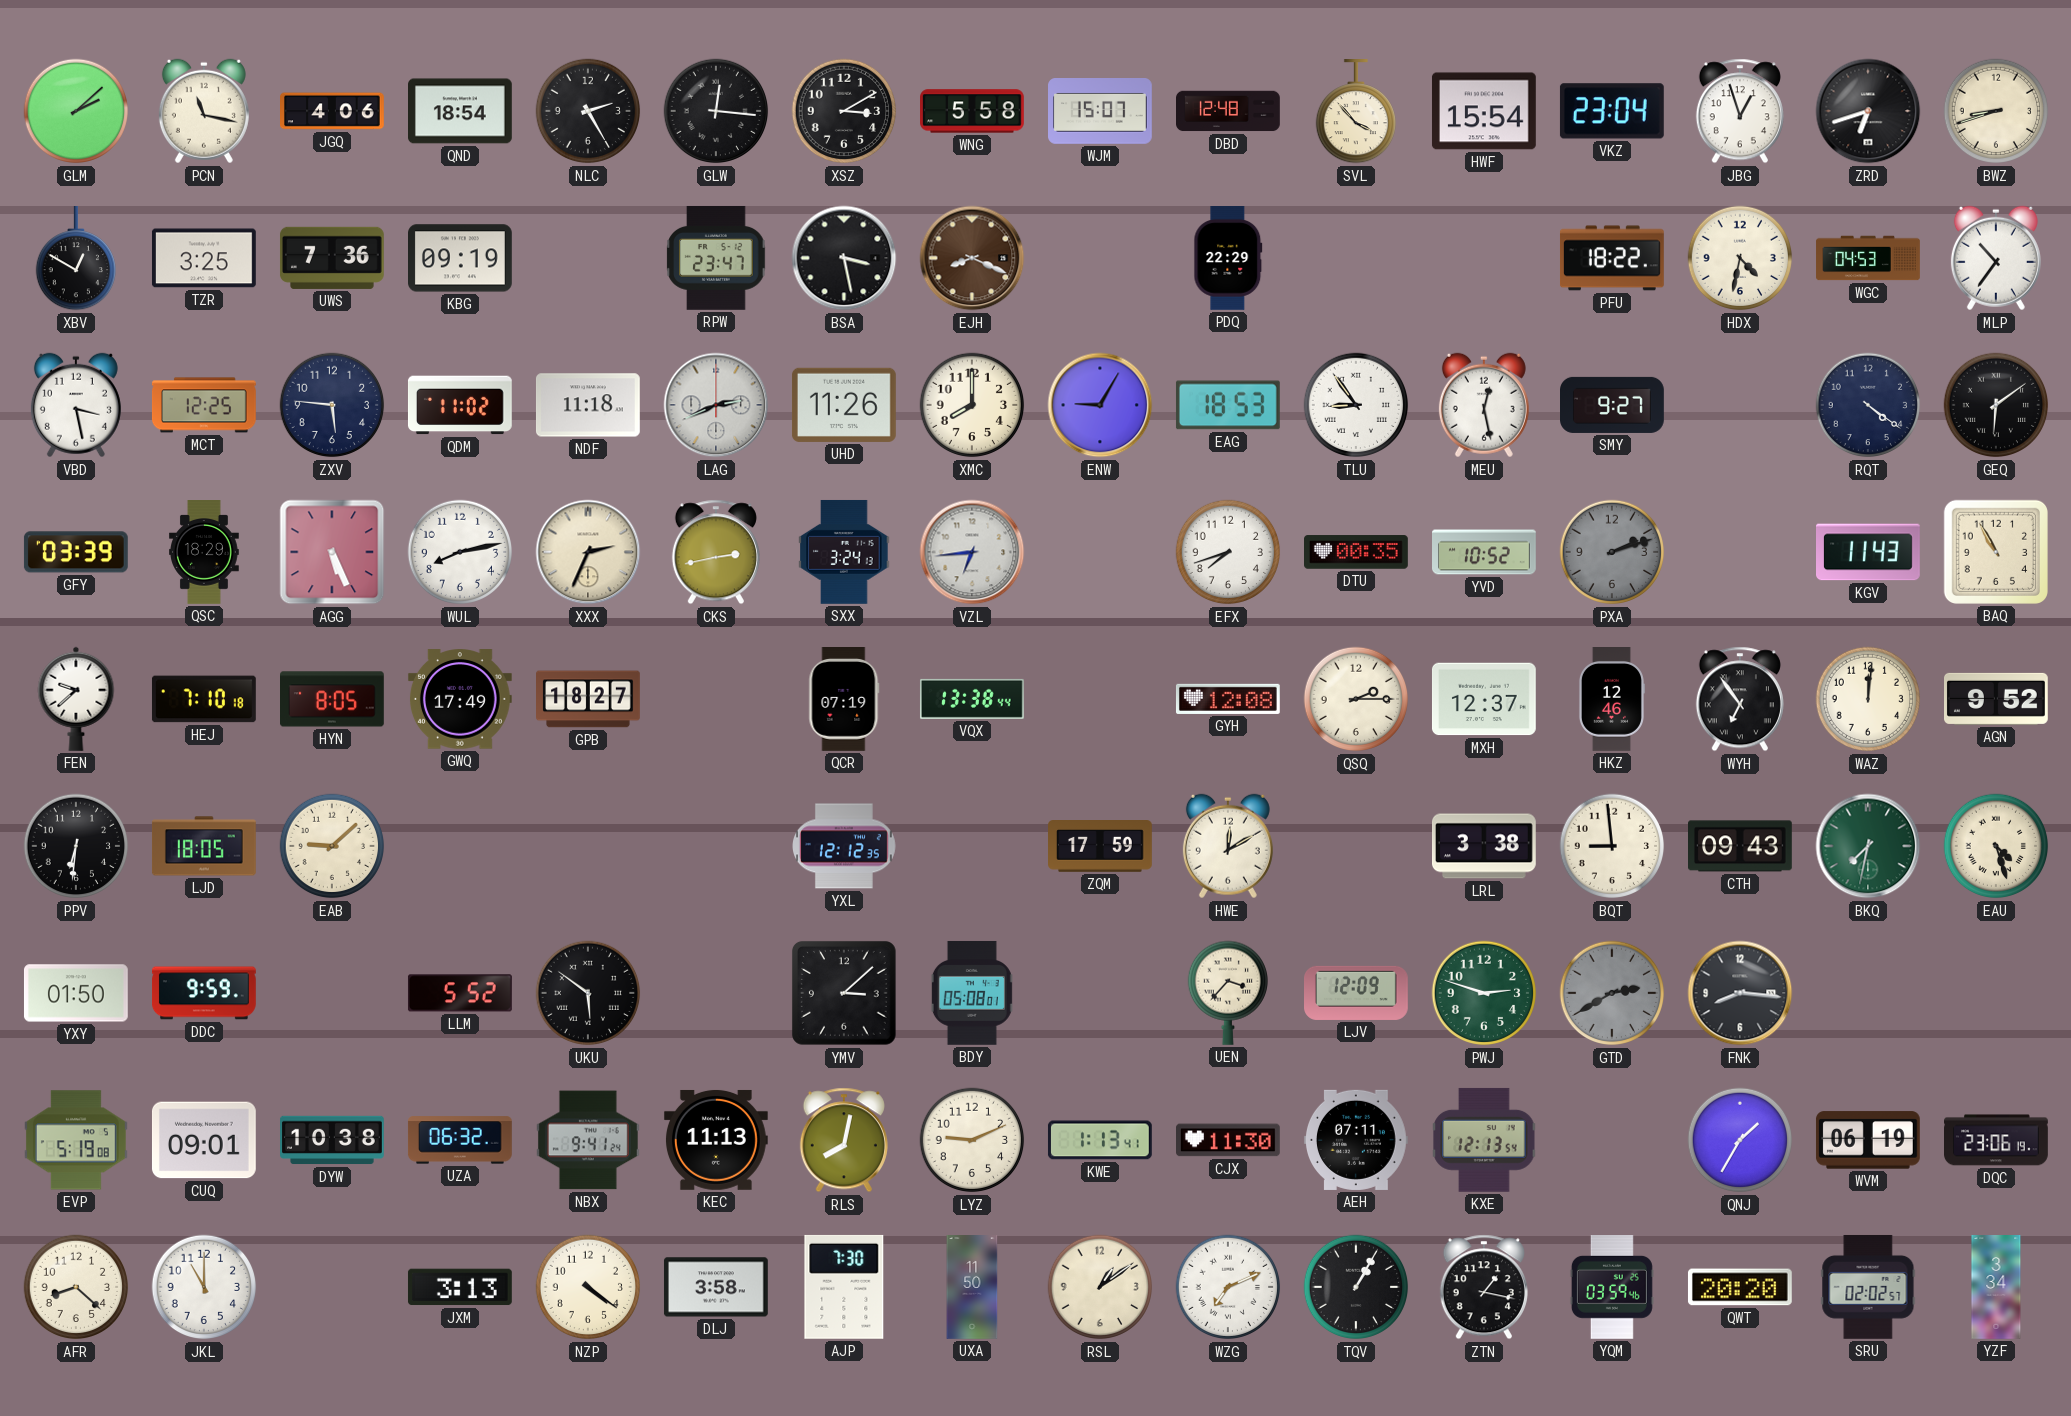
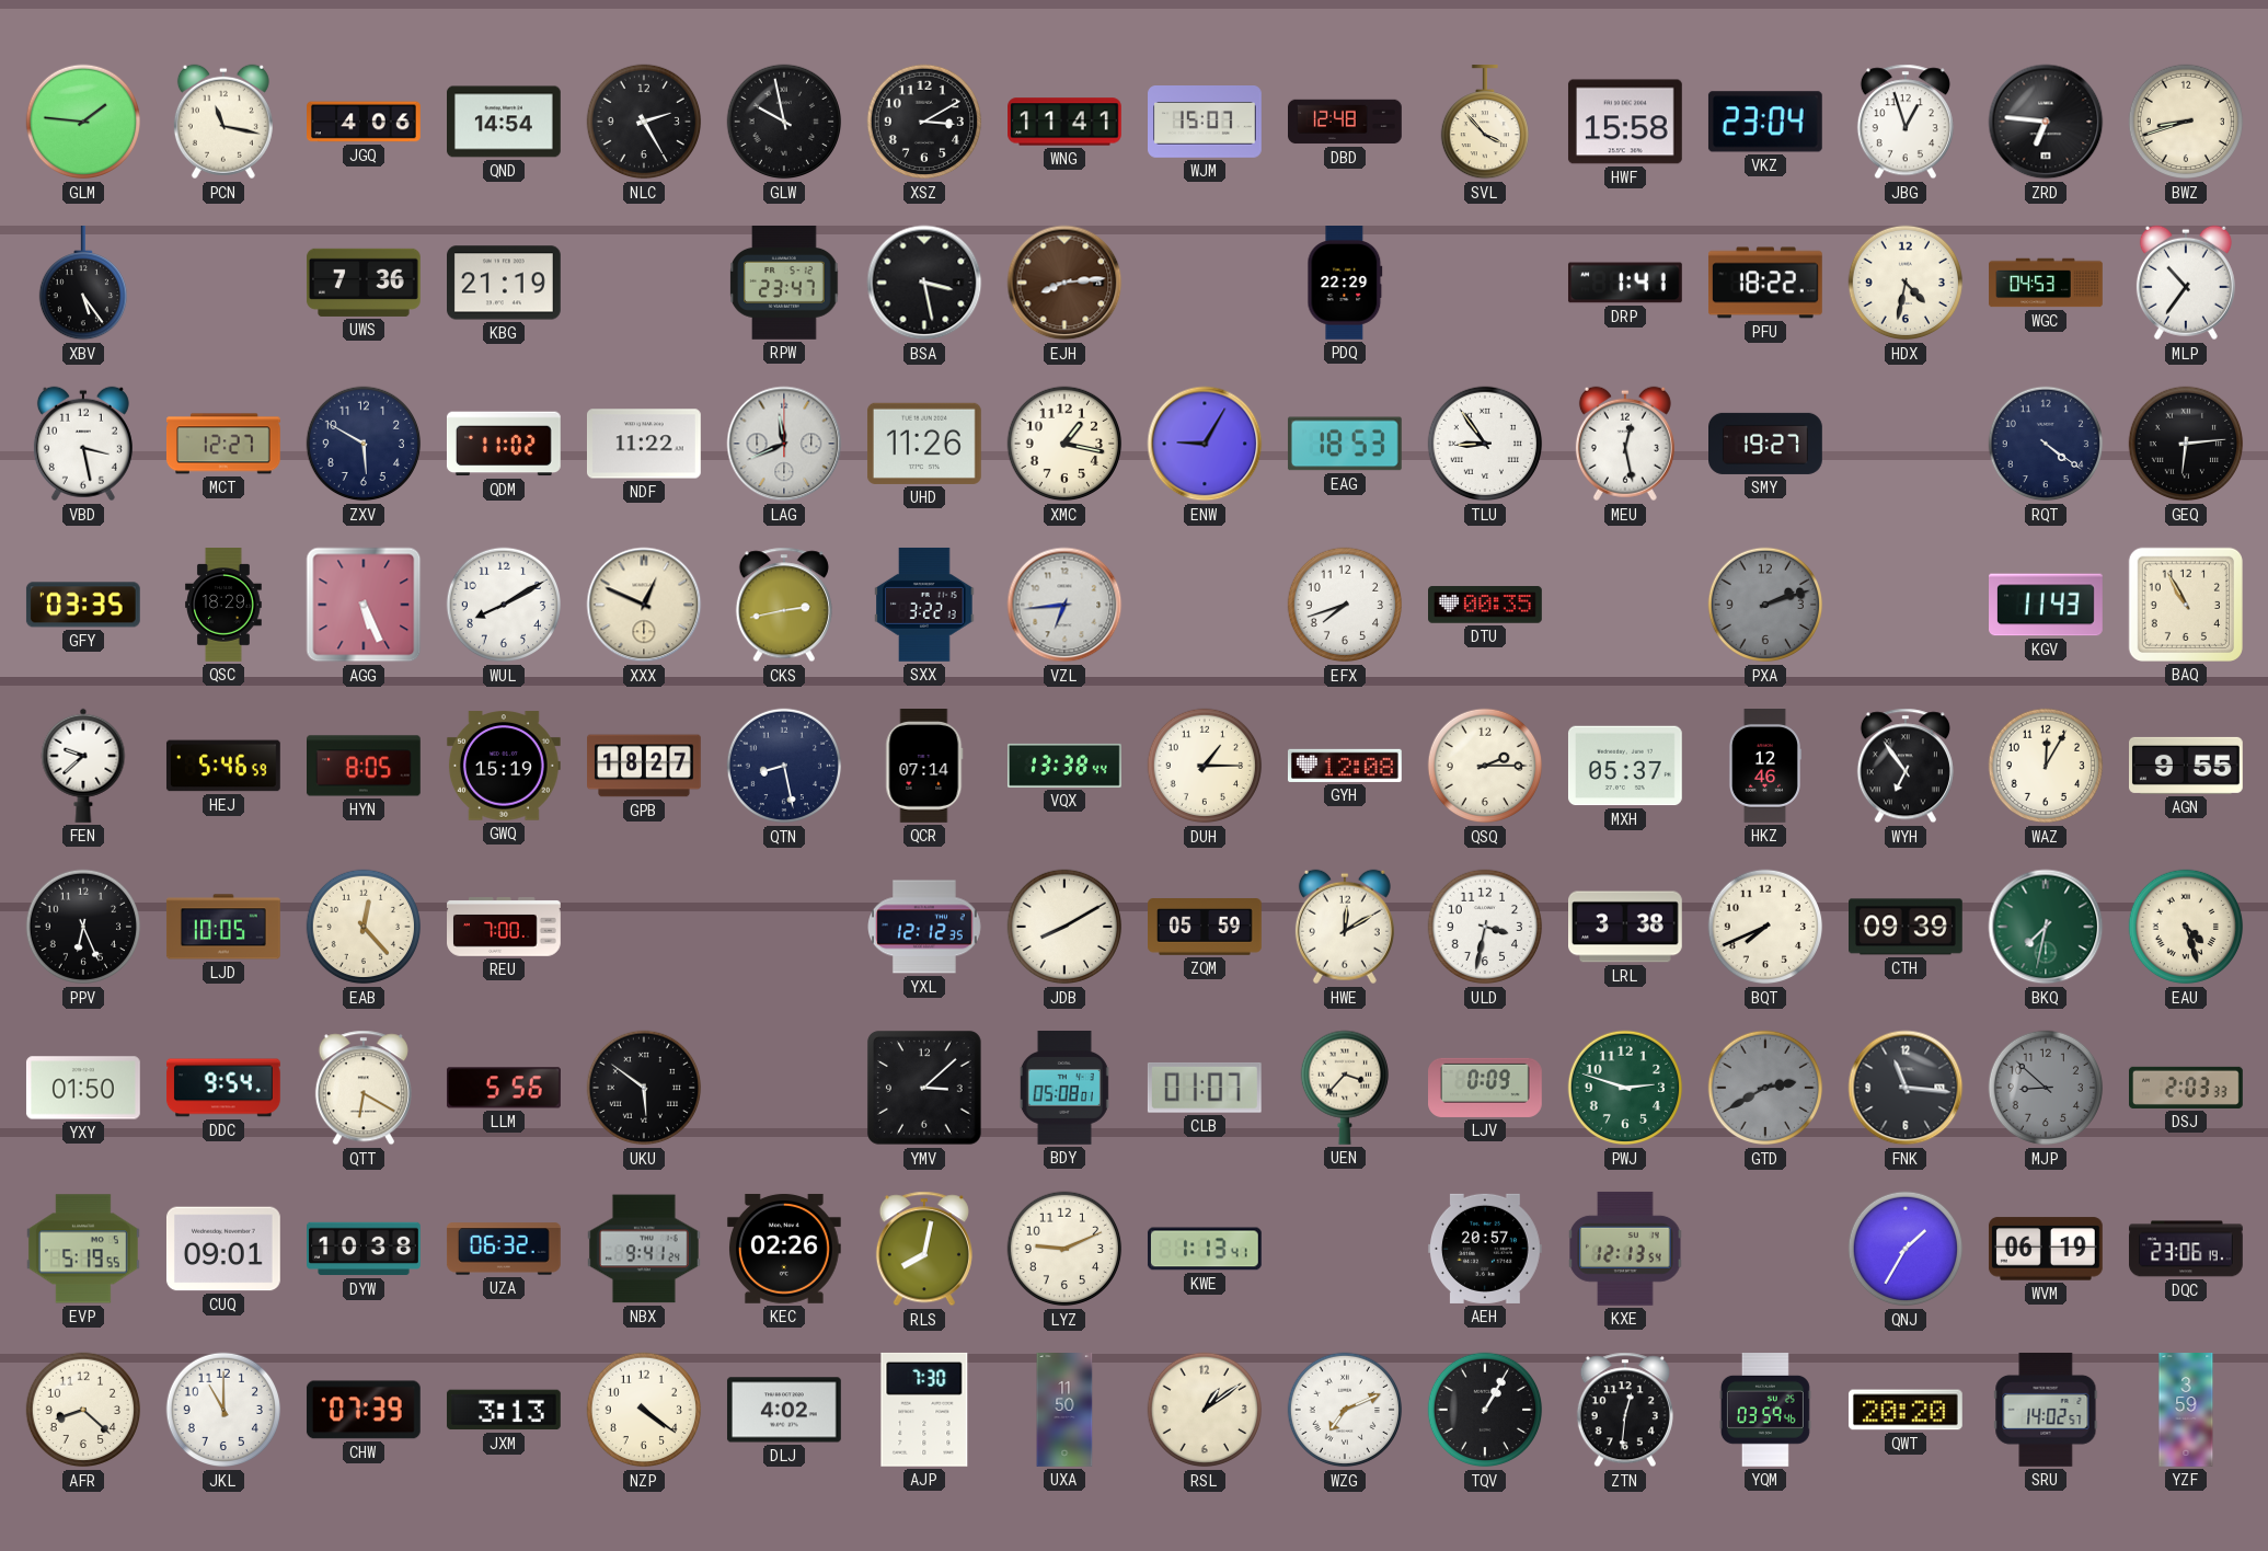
GLM: 2:08 -> 1:46
QND: 18:54 -> 14:54
GLW: 12:16 -> 9:58
WNG: 5:58 -> 11:41
HWF: 15:54 -> 15:58
ZRD: 6:42 -> 6:46
XBV: 12:50 -> 5:24
TZR: 3:25 -> none
KBG: 09:19 -> 21:19
EJH: 8:19 -> 8:14
DRP: none -> 1:41
MCT: 12:25 -> 12:27
ZXV: 5:46 -> 5:50
NDF: 11:18 -> 11:22
LAG: 2:41 -> 11:41
XMC: 8:00 -> 1:17
SMY: 9:27 -> 19:27
GEQ: 6:09 -> 6:14
GFY: 03:39 -> 03:35
WUL: 8:13 -> 8:10
XXX: 2:34 -> 12:49
SXX: 3:24 -> 3:22
YVD: 10:52 -> none
HEJ: 7:10 -> 5:46
GWQ: 17:49 -> 15:19
QTN: none -> 8:28
QCR: 07:19 -> 07:14
DUH: none -> 1:15
MXH: 12:37 -> 05:37
WAZ: 12:01 -> 12:05
AGN: 9:52 -> 9:55
PPV: 6:31 -> 6:26
LJD: 18:05 -> 10:05
EAB: 9:08 -> 12:23
REU: none -> 7:00
JDB: none -> 8:10
ZQM: 17:59 -> 05:59
ULD: none -> 3:32
BQT: 8:59 -> 7:41
CTH: 09:43 -> 09:39
DDC: 9:59 -> 9:54
QTT: none -> 6:20
LLM: 5:52 -> 5:56
CLB: none -> 01:07
LJV: 12:09 -> 0:09
FNK: 8:16 -> 11:16
MJP: none -> 8:52
DSJ: none -> 2:03
EVP: 5:19:08 -> 5:19:55
KEC: 11:13 -> 02:26
CJX: 11:30 -> none
AEH: 07:11 -> 20:57
CHW: none -> 07:39
DLJ: 3:58 -> 4:02
ZTN: 1:17 -> 12:31
SRU: 02:02 -> 14:02
YZF: 3:34 -> 3:59
